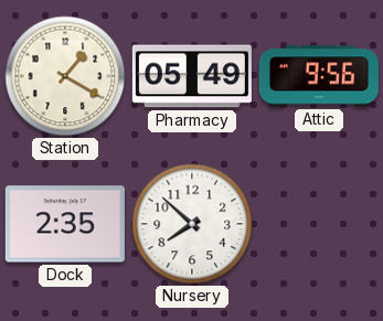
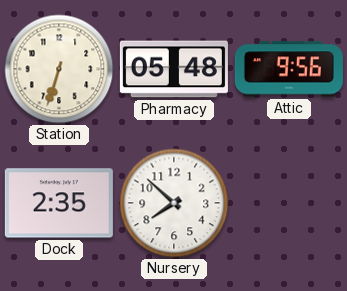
Station: 1:20 -> 6:33
Pharmacy: 05:49 -> 05:48
